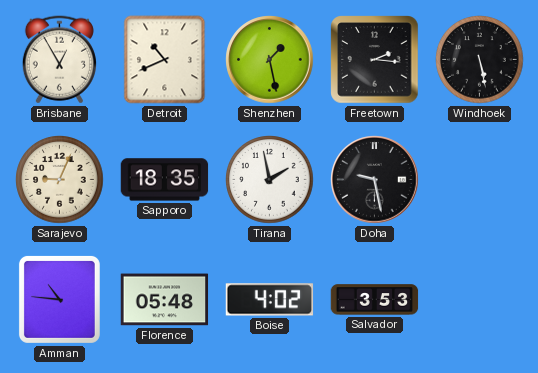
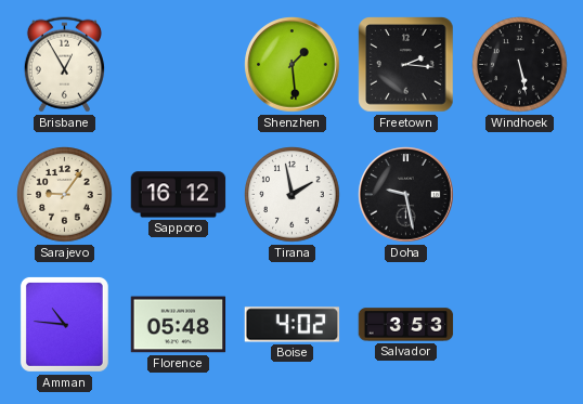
Detroit: 10:41 -> none
Shenzhen: 1:28 -> 1:29
Sarajevo: 9:04 -> 9:06
Sapporo: 18:35 -> 16:12
